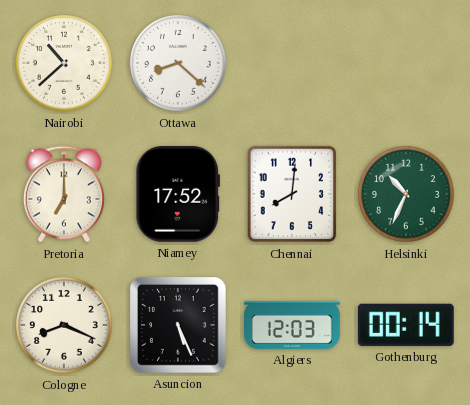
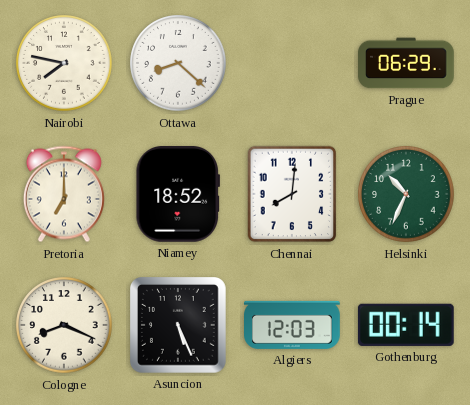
Nairobi: 10:38 -> 7:47
Prague: none -> 06:29
Niamey: 17:52 -> 18:52
